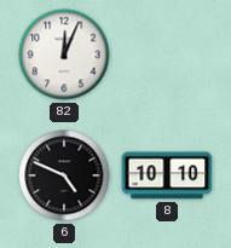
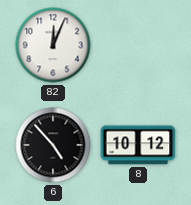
6: 4:49 -> 4:53
8: 10:10 -> 10:12
